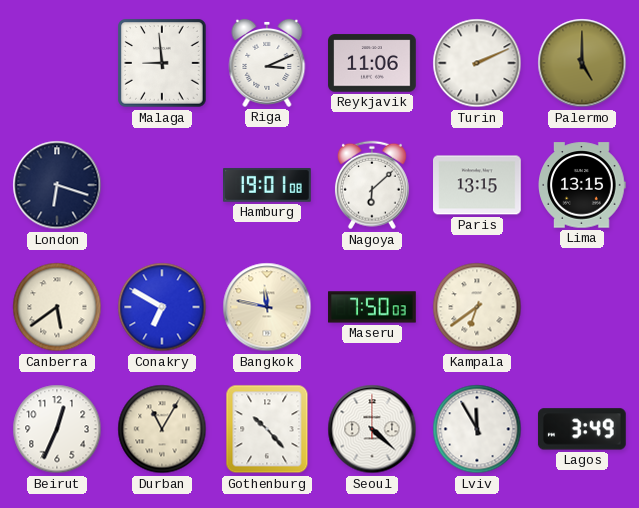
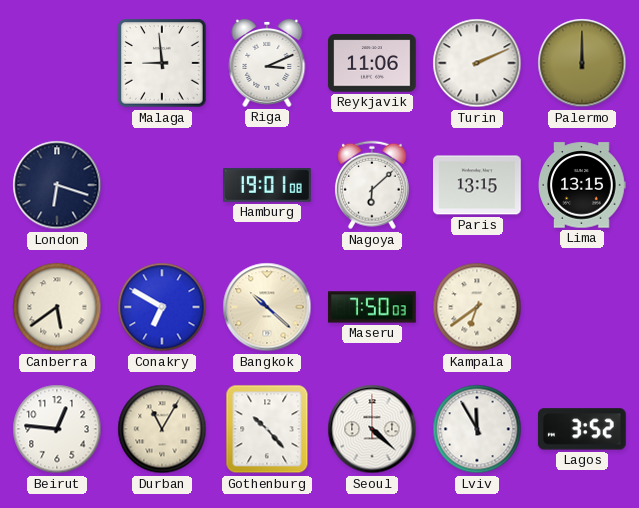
Palermo: 5:00 -> 12:00
Bangkok: 11:47 -> 10:22
Beirut: 12:34 -> 12:46
Lagos: 3:49 -> 3:52
